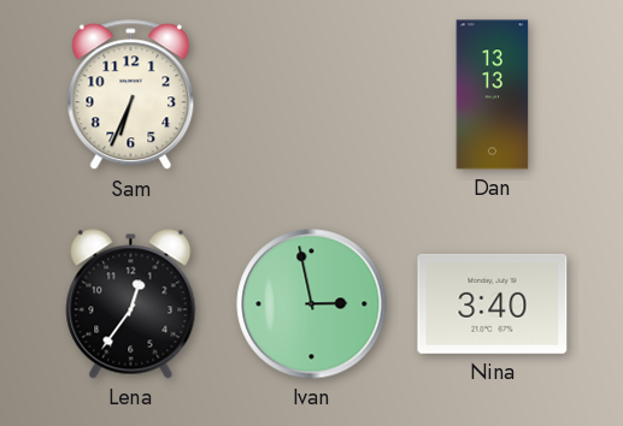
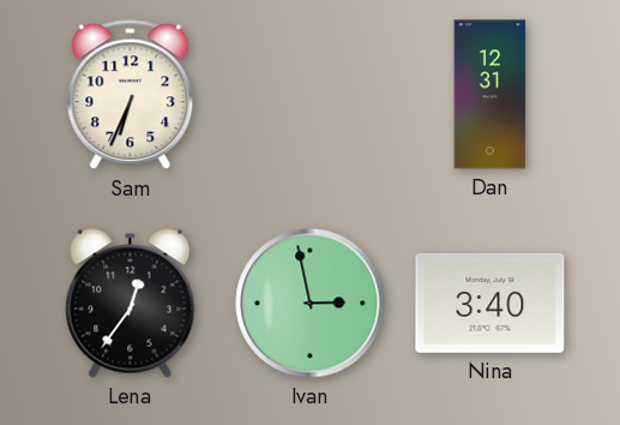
Dan: 13:13 -> 12:31
